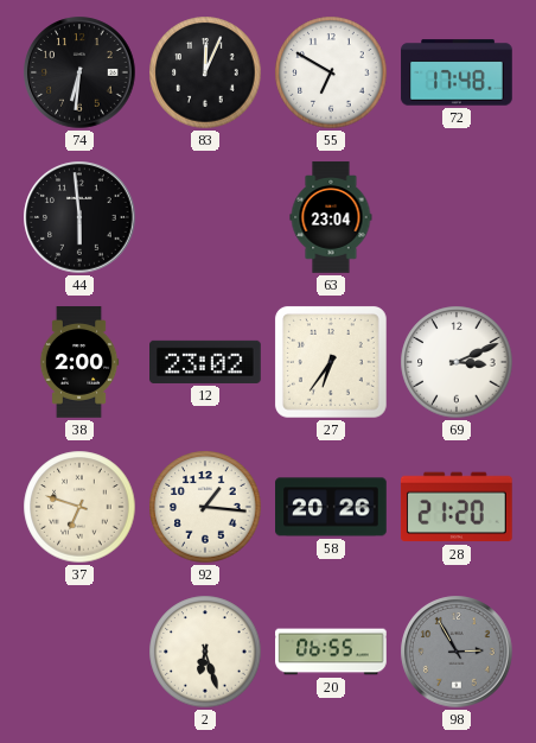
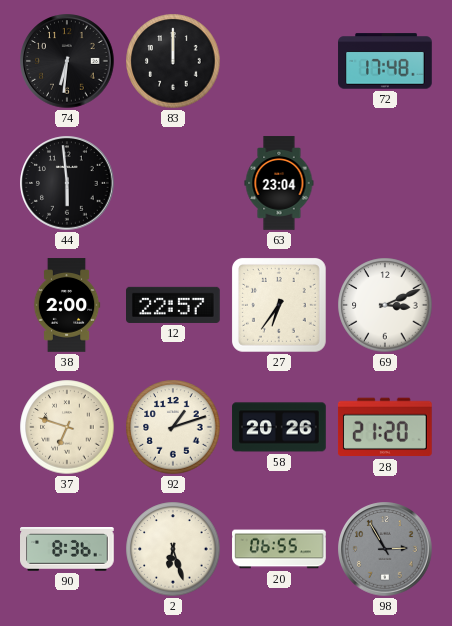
83: 12:04 -> 12:00
55: 6:50 -> none
12: 23:02 -> 22:57
92: 1:16 -> 1:12
90: none -> 8:36
